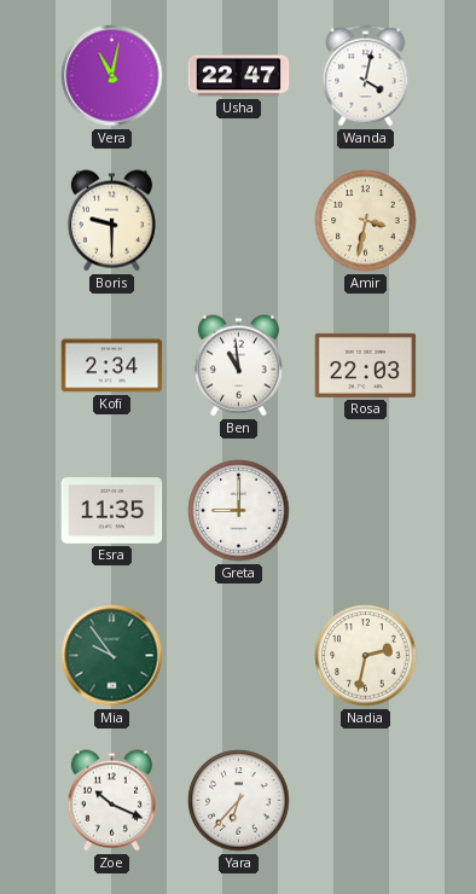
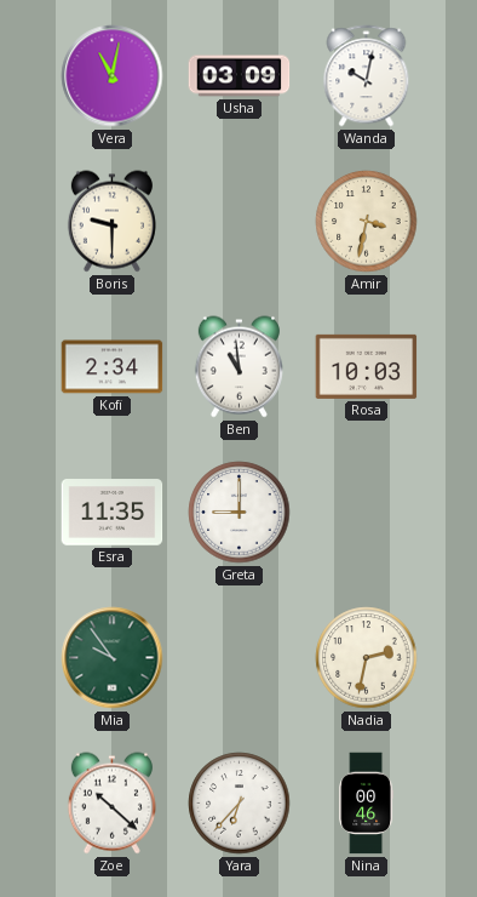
Usha: 22:47 -> 03:09
Wanda: 4:02 -> 10:02
Rosa: 22:03 -> 10:03
Zoe: 10:19 -> 10:22
Nina: none -> 00:46
